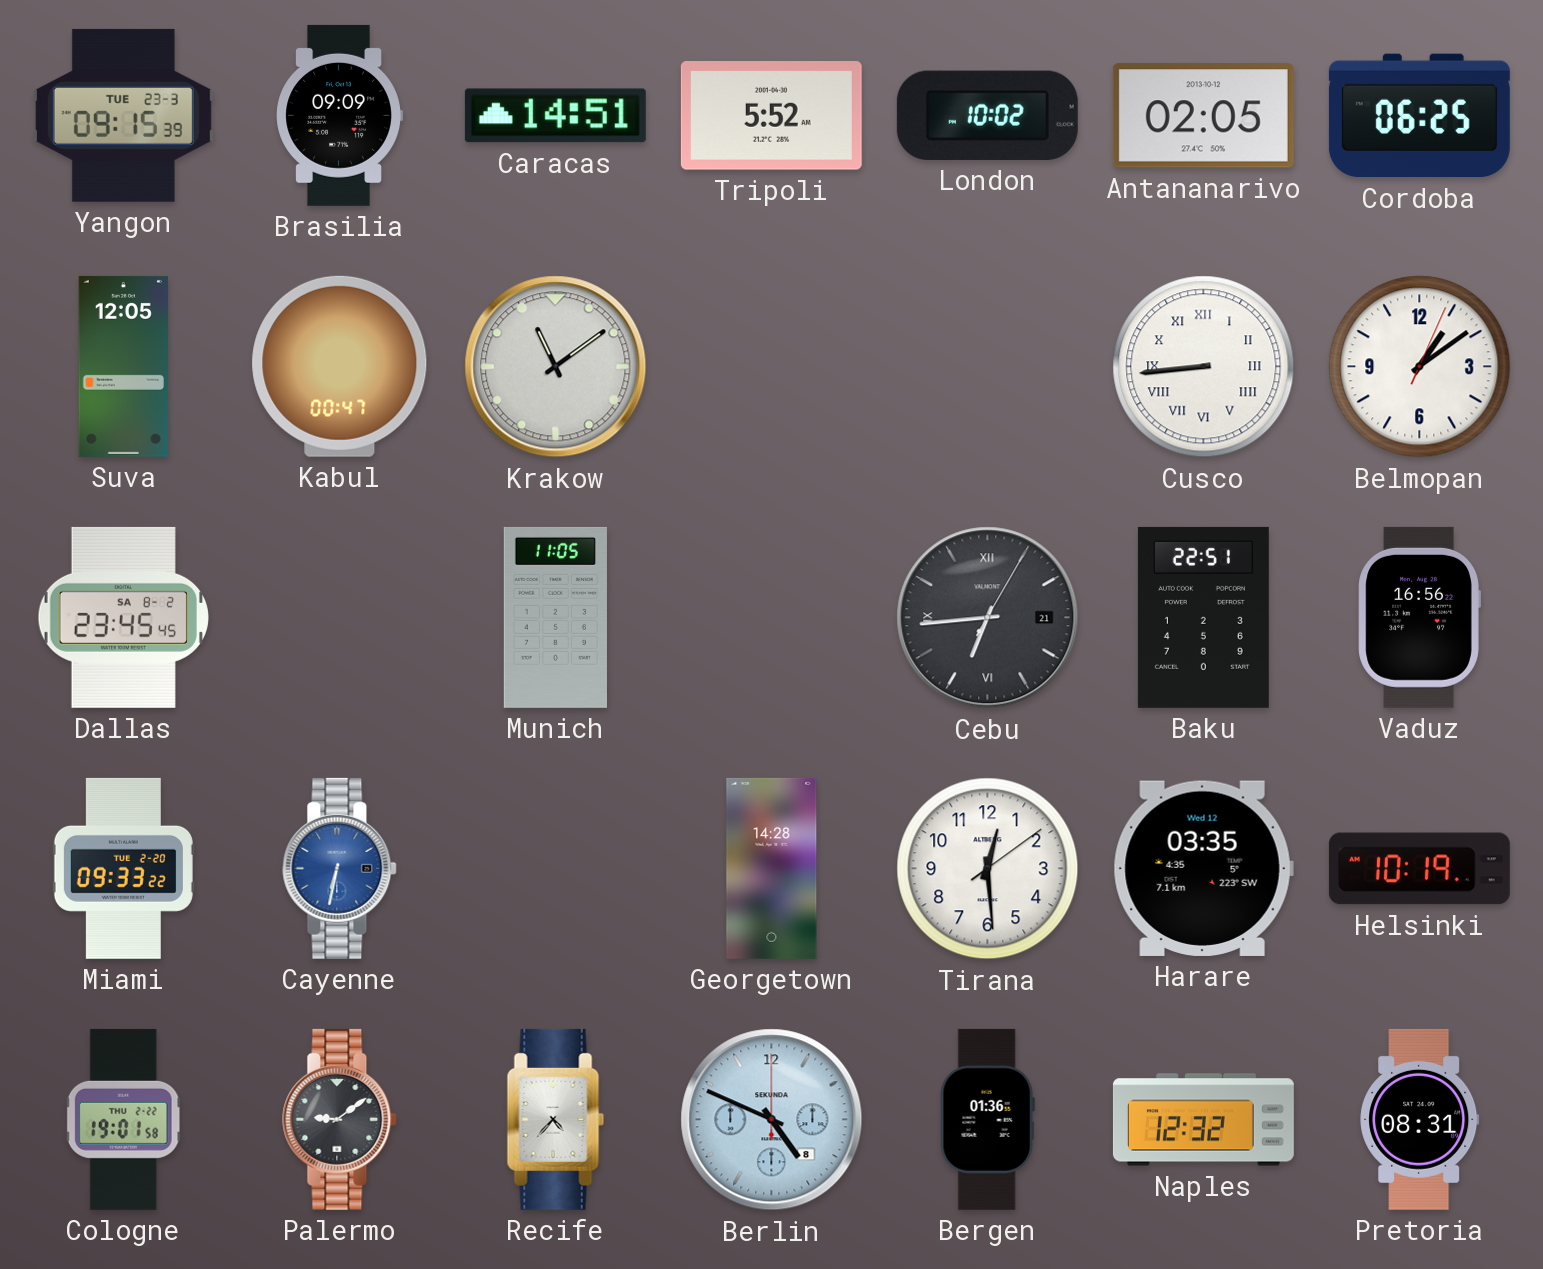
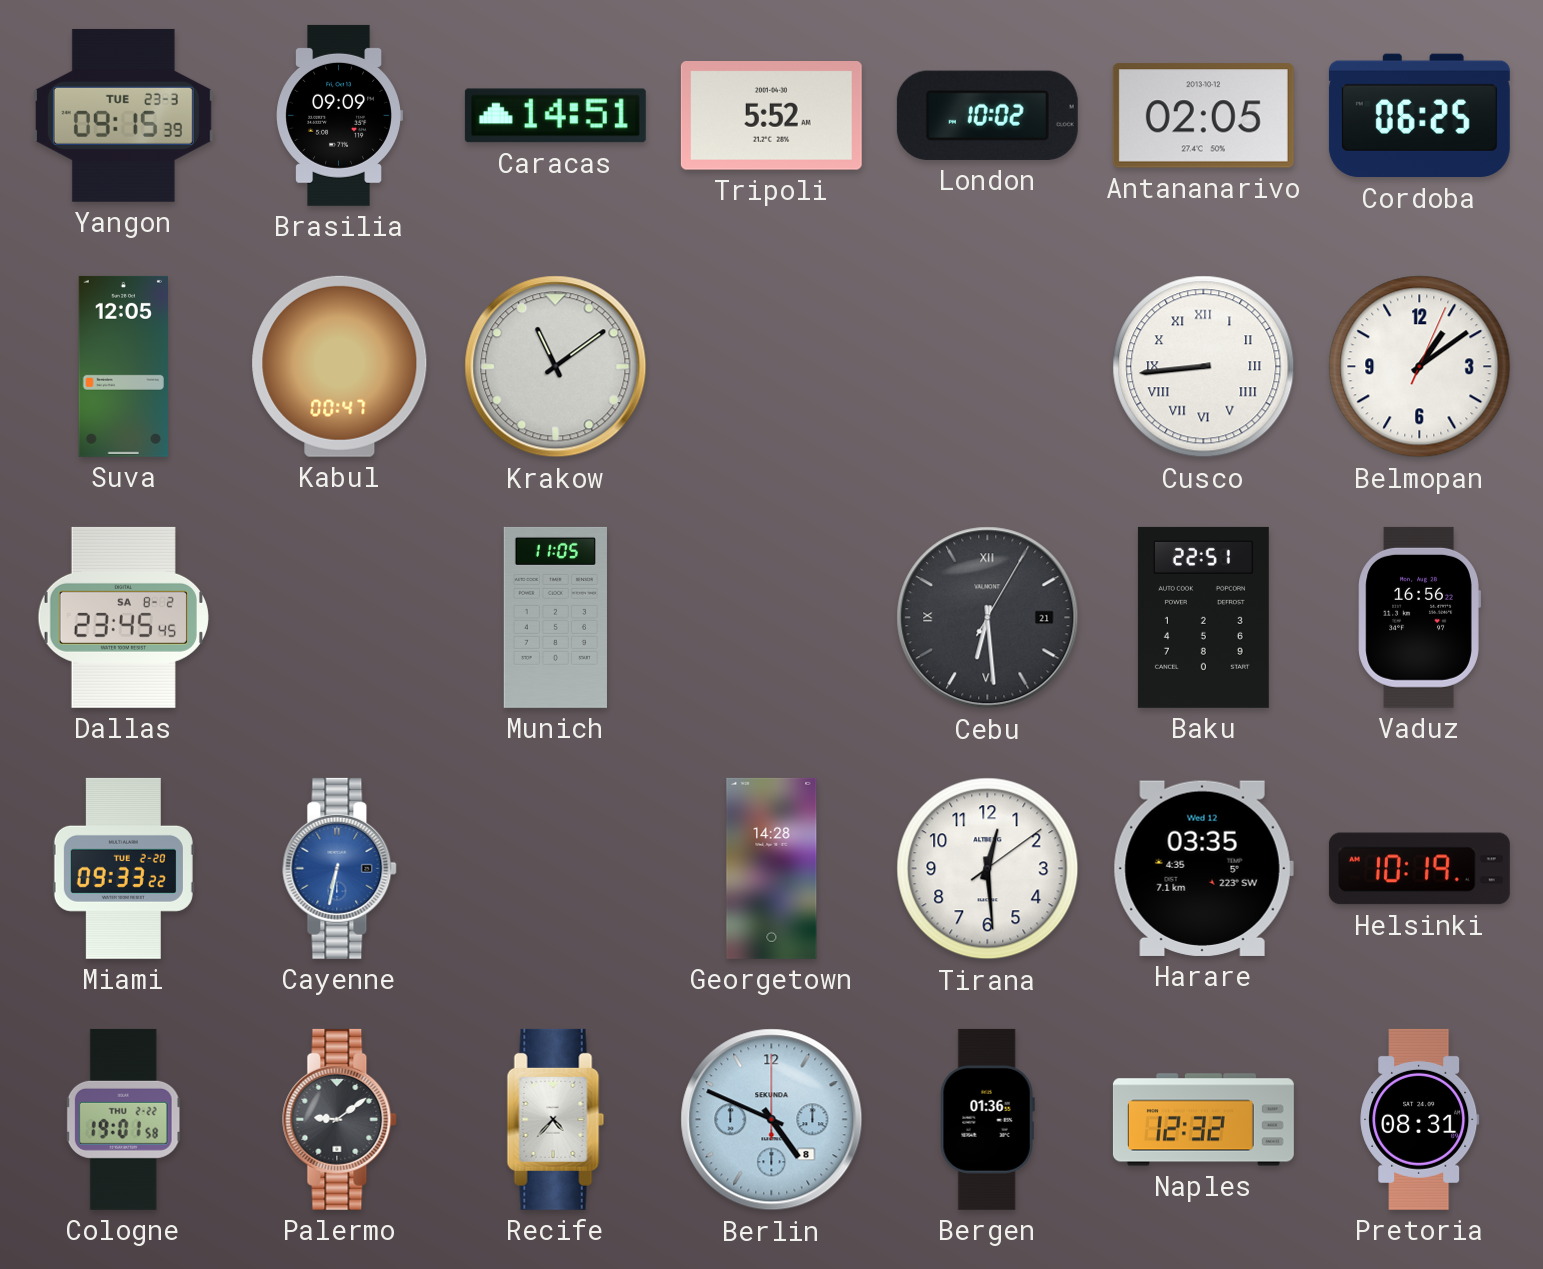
Cebu: 6:44 -> 6:29
